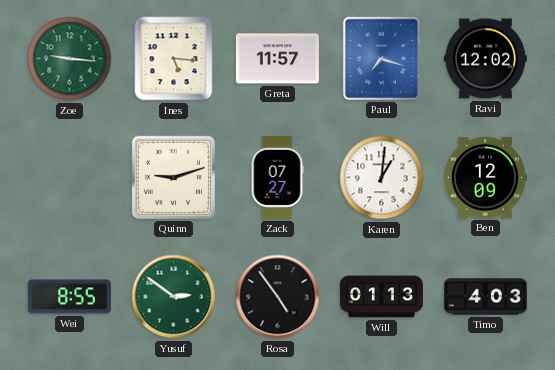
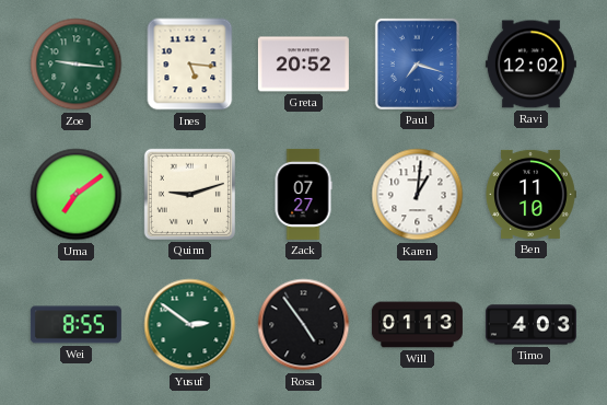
Greta: 11:57 -> 20:52
Uma: none -> 7:09
Ben: 12:09 -> 11:10
